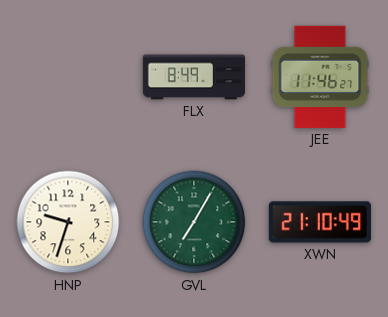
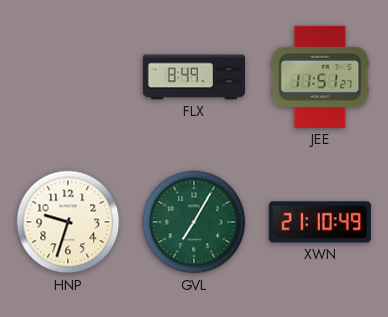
JEE: 11:46 -> 11:51
